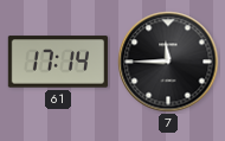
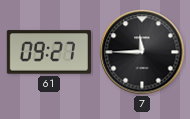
61: 17:14 -> 09:27
